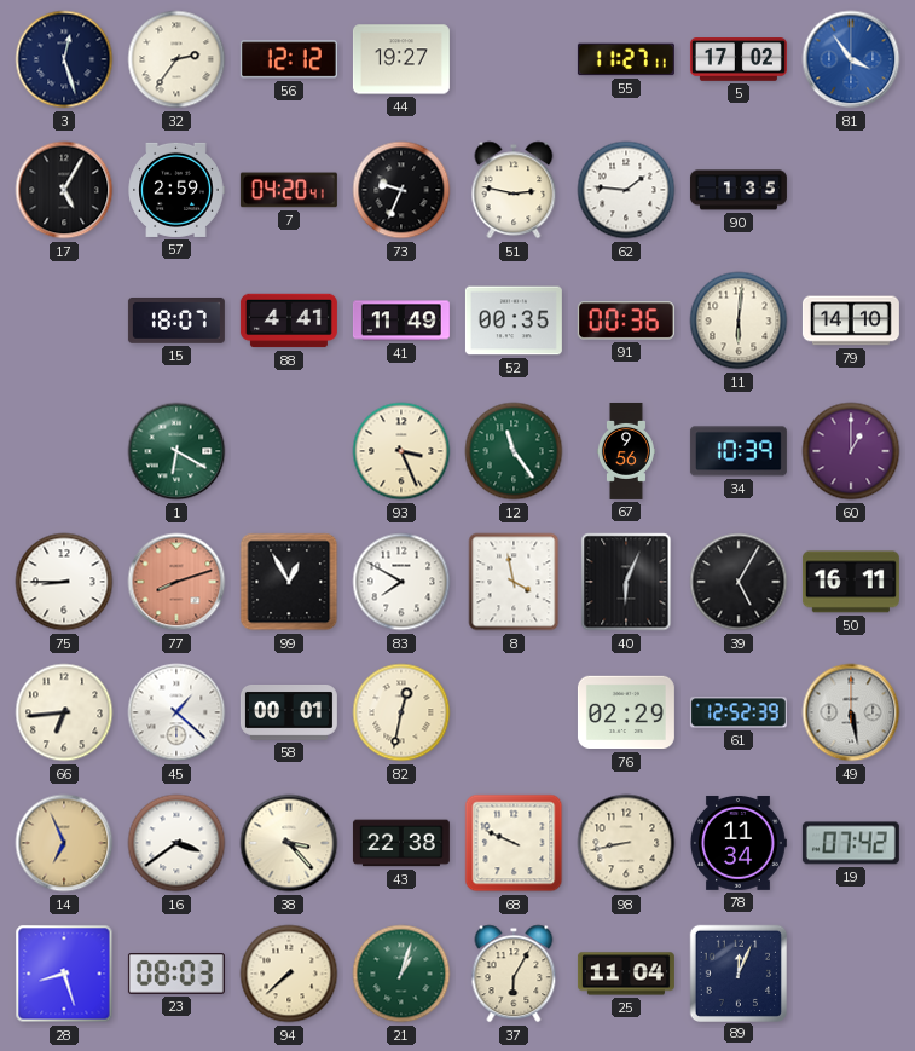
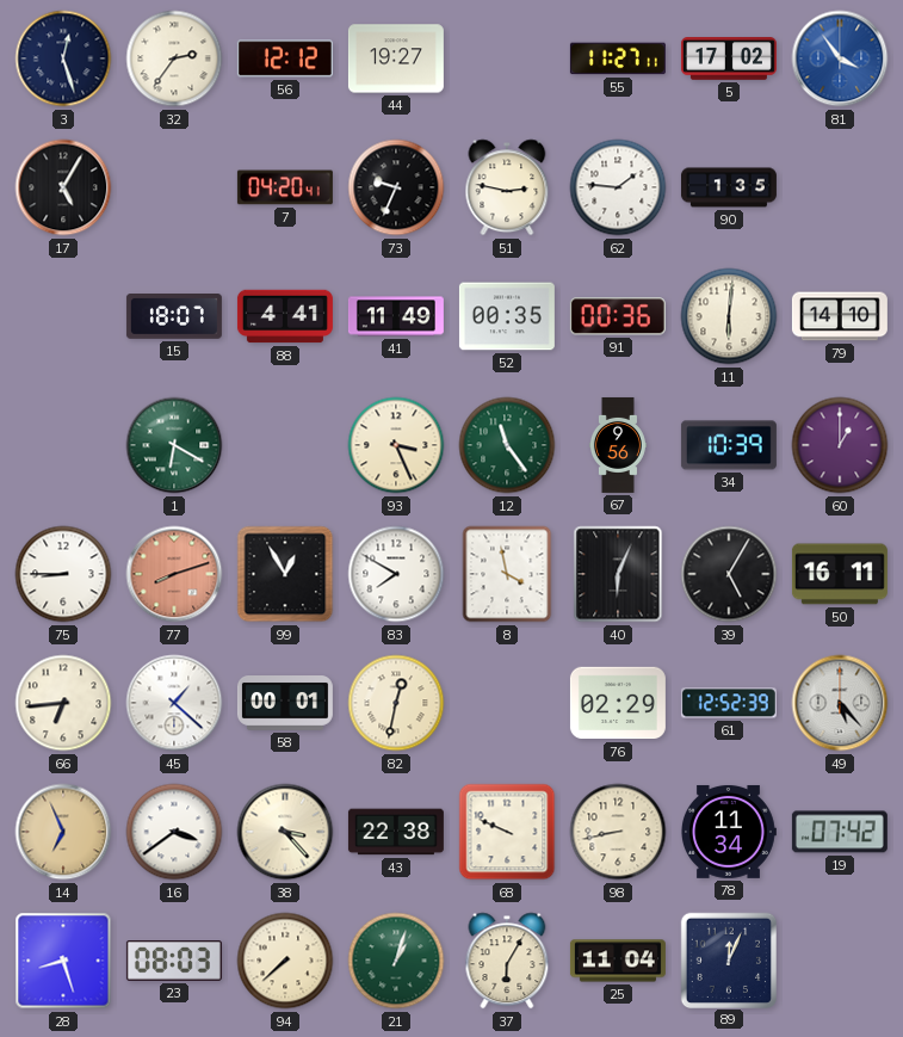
57: 2:59 -> none
49: 5:28 -> 5:23
